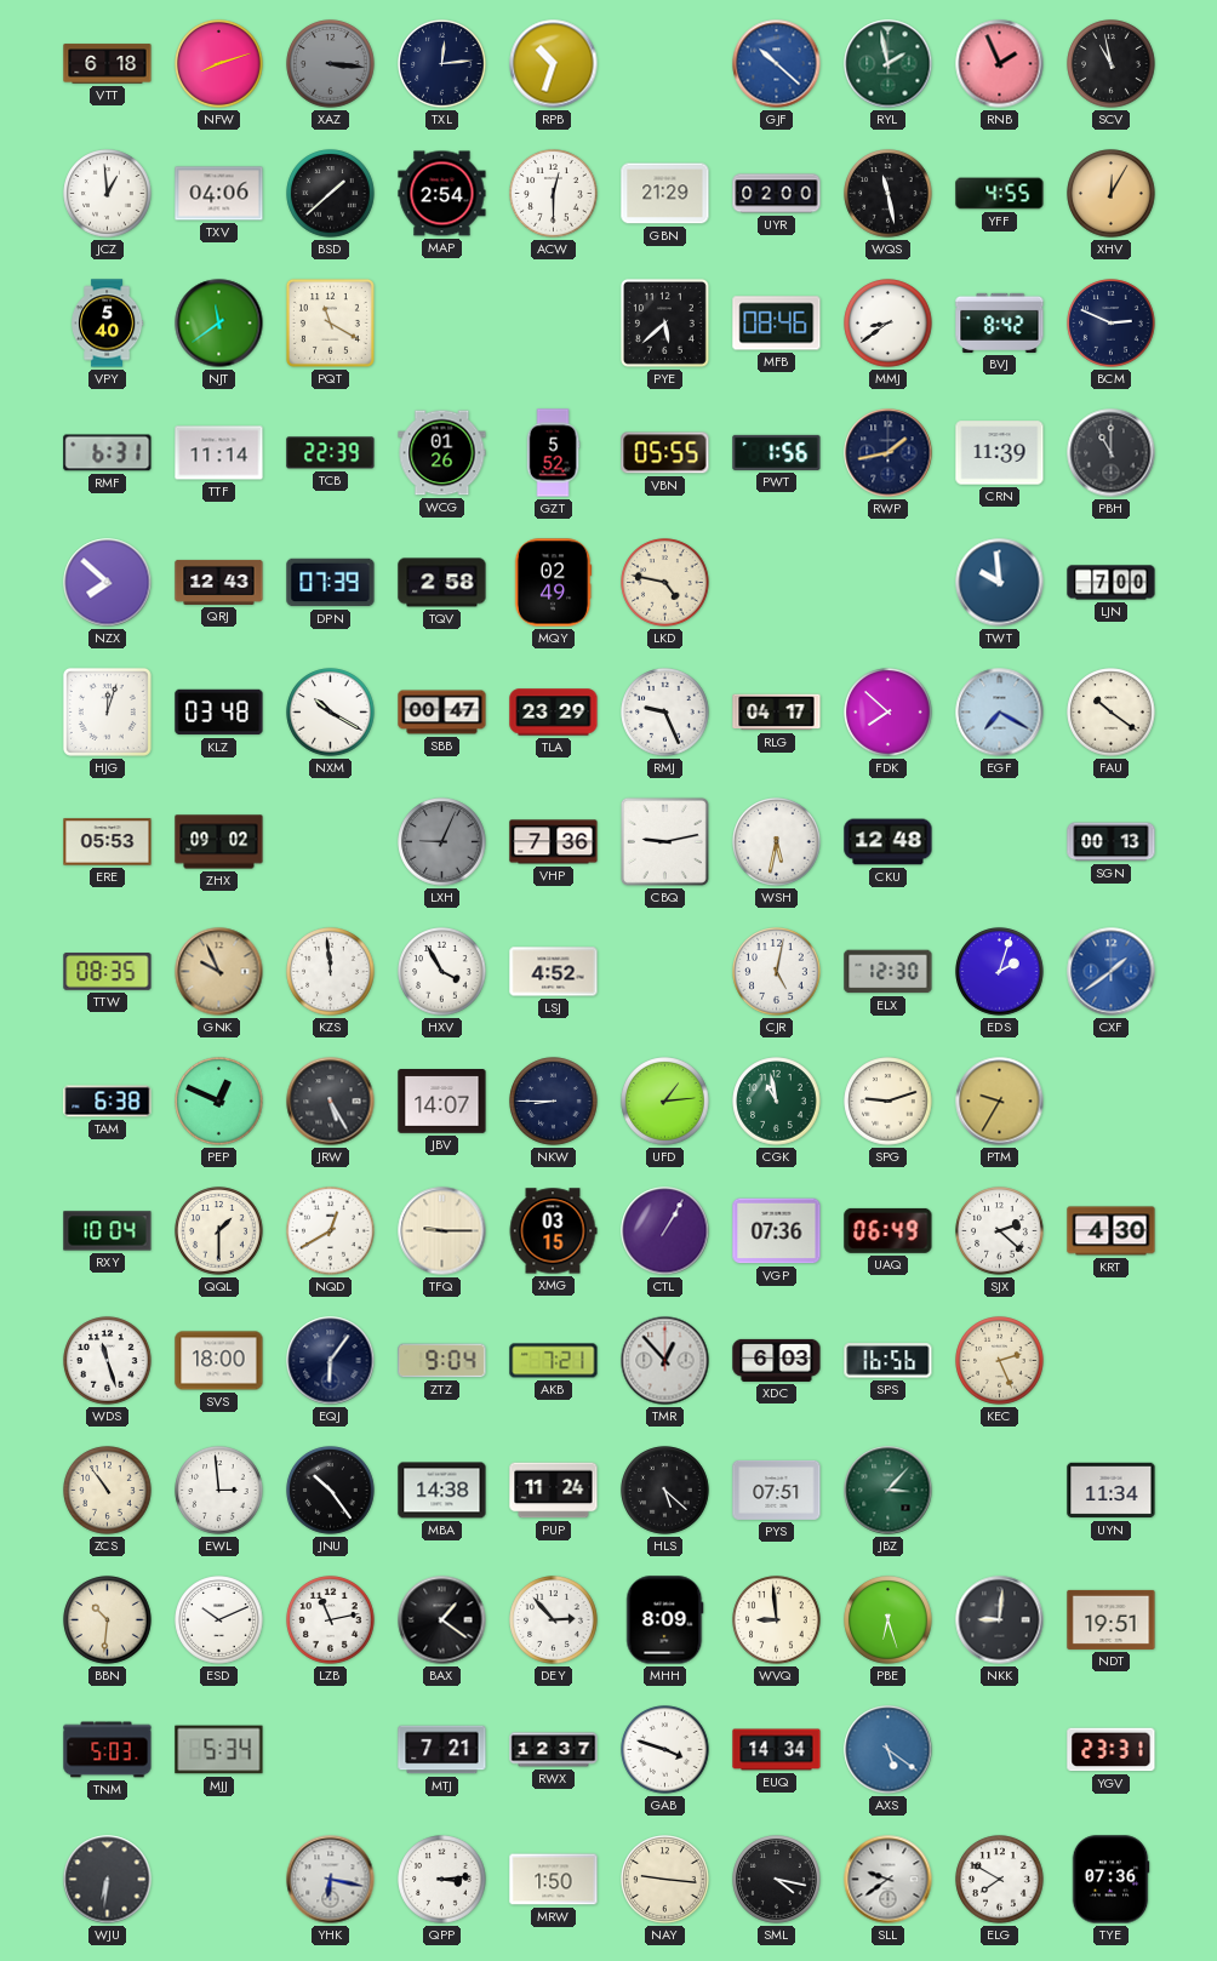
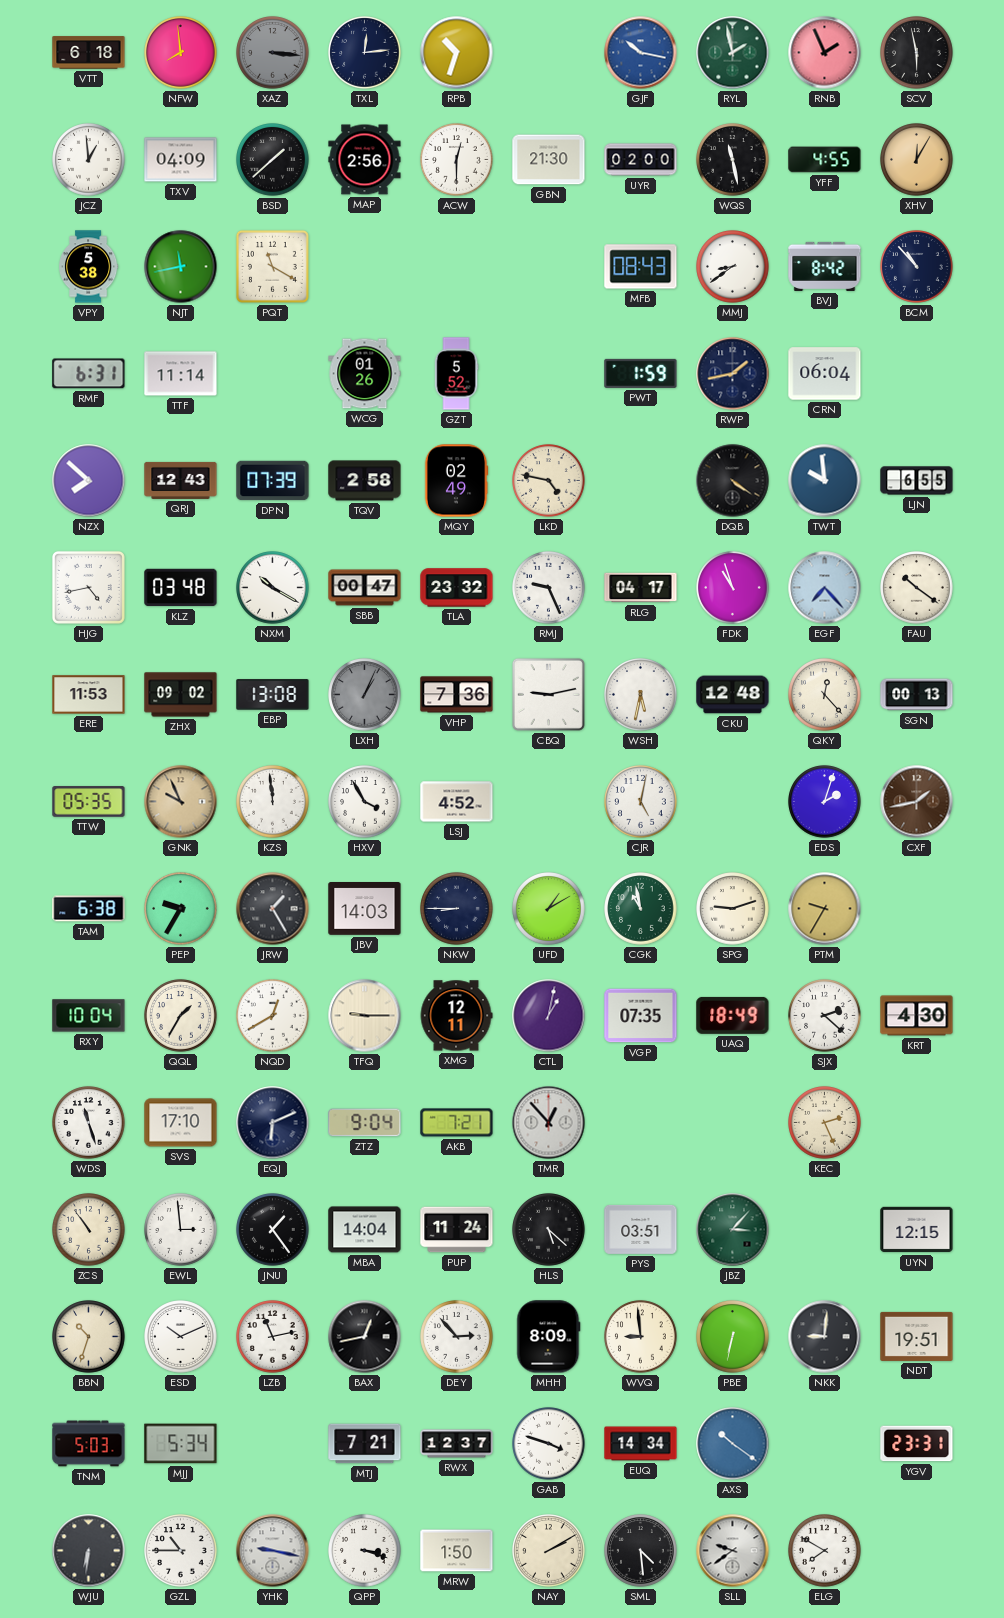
NFW: 8:12 -> 7:59
GJF: 10:22 -> 10:17
SCV: 10:58 -> 5:58
TXV: 04:06 -> 04:09
MAP: 2:54 -> 2:56
GBN: 21:29 -> 21:30
VPY: 5:40 -> 5:38
NJT: 11:39 -> 11:43
PYE: 5:38 -> none
MFB: 08:46 -> 08:43
BCM: 2:49 -> 10:53
TCB: 22:39 -> none
VBN: 05:55 -> none
PWT: 1:56 -> 1:59
CRN: 11:39 -> 06:04
PBH: 11:00 -> none
DQB: none -> 4:21
LJN: 7:00 -> 6:55
HJG: 12:03 -> 4:43
TLA: 23:29 -> 23:32
FDK: 7:52 -> 10:57
EGF: 7:20 -> 7:23
ERE: 05:53 -> 11:53
EBP: none -> 13:08
LXH: 9:04 -> 1:04
QKY: none -> 12:23
TTW: 08:35 -> 05:35
ELX: 12:30 -> none
CXF: 1:39 -> 1:43
CXF dial: blue -> brown
PEP: 12:49 -> 9:35
JRW: 5:25 -> 1:25
JBV: 14:07 -> 14:03
UFD: 1:14 -> 1:10
QQL: 1:30 -> 1:35
XMG: 03:15 -> 12:11
CTL: 1:05 -> 1:02
VGP: 07:36 -> 07:35
UAQ: 06:49 -> 18:49
SVS: 18:00 -> 17:10
EQJ: 6:06 -> 6:11
XDC: 6:03 -> none
SPS: 16:56 -> none
JNU: 10:24 -> 1:24
MBA: 14:38 -> 14:04
PYS: 07:51 -> 03:51
UYN: 11:34 -> 12:15
BBN: 10:31 -> 10:33
BAX: 1:21 -> 12:43
PBE: 6:27 -> 6:32
AXS: 5:21 -> 10:21
GZL: none -> 10:45
YHK: 6:17 -> 9:17
QPP: 3:14 -> 3:18
NAY: 9:16 -> 2:10
SML: 4:17 -> 4:29
TYE: 07:36 -> none
